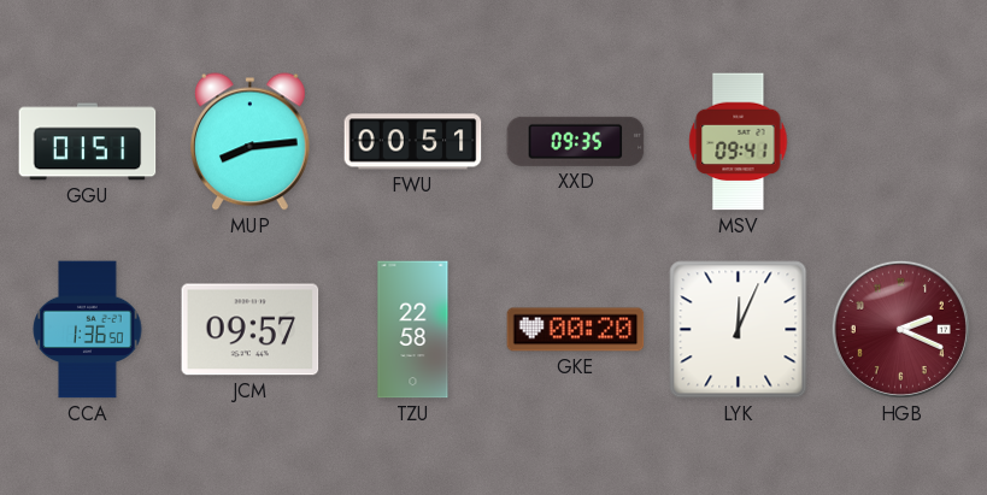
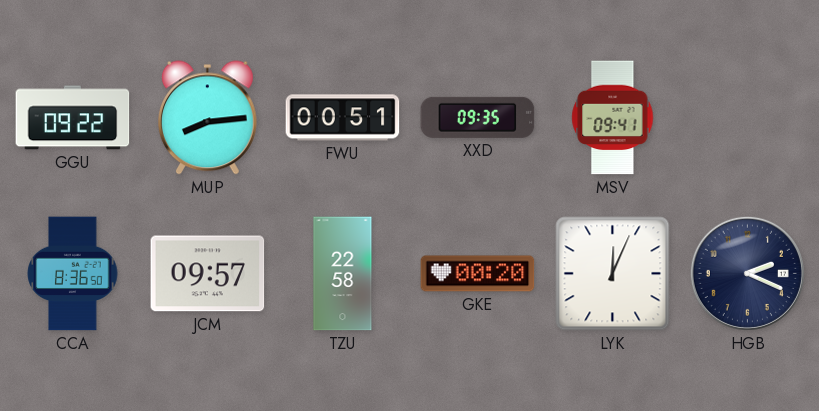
GGU: 01:51 -> 09:22
CCA: 1:36 -> 8:36
HGB dial: burgundy -> navy
